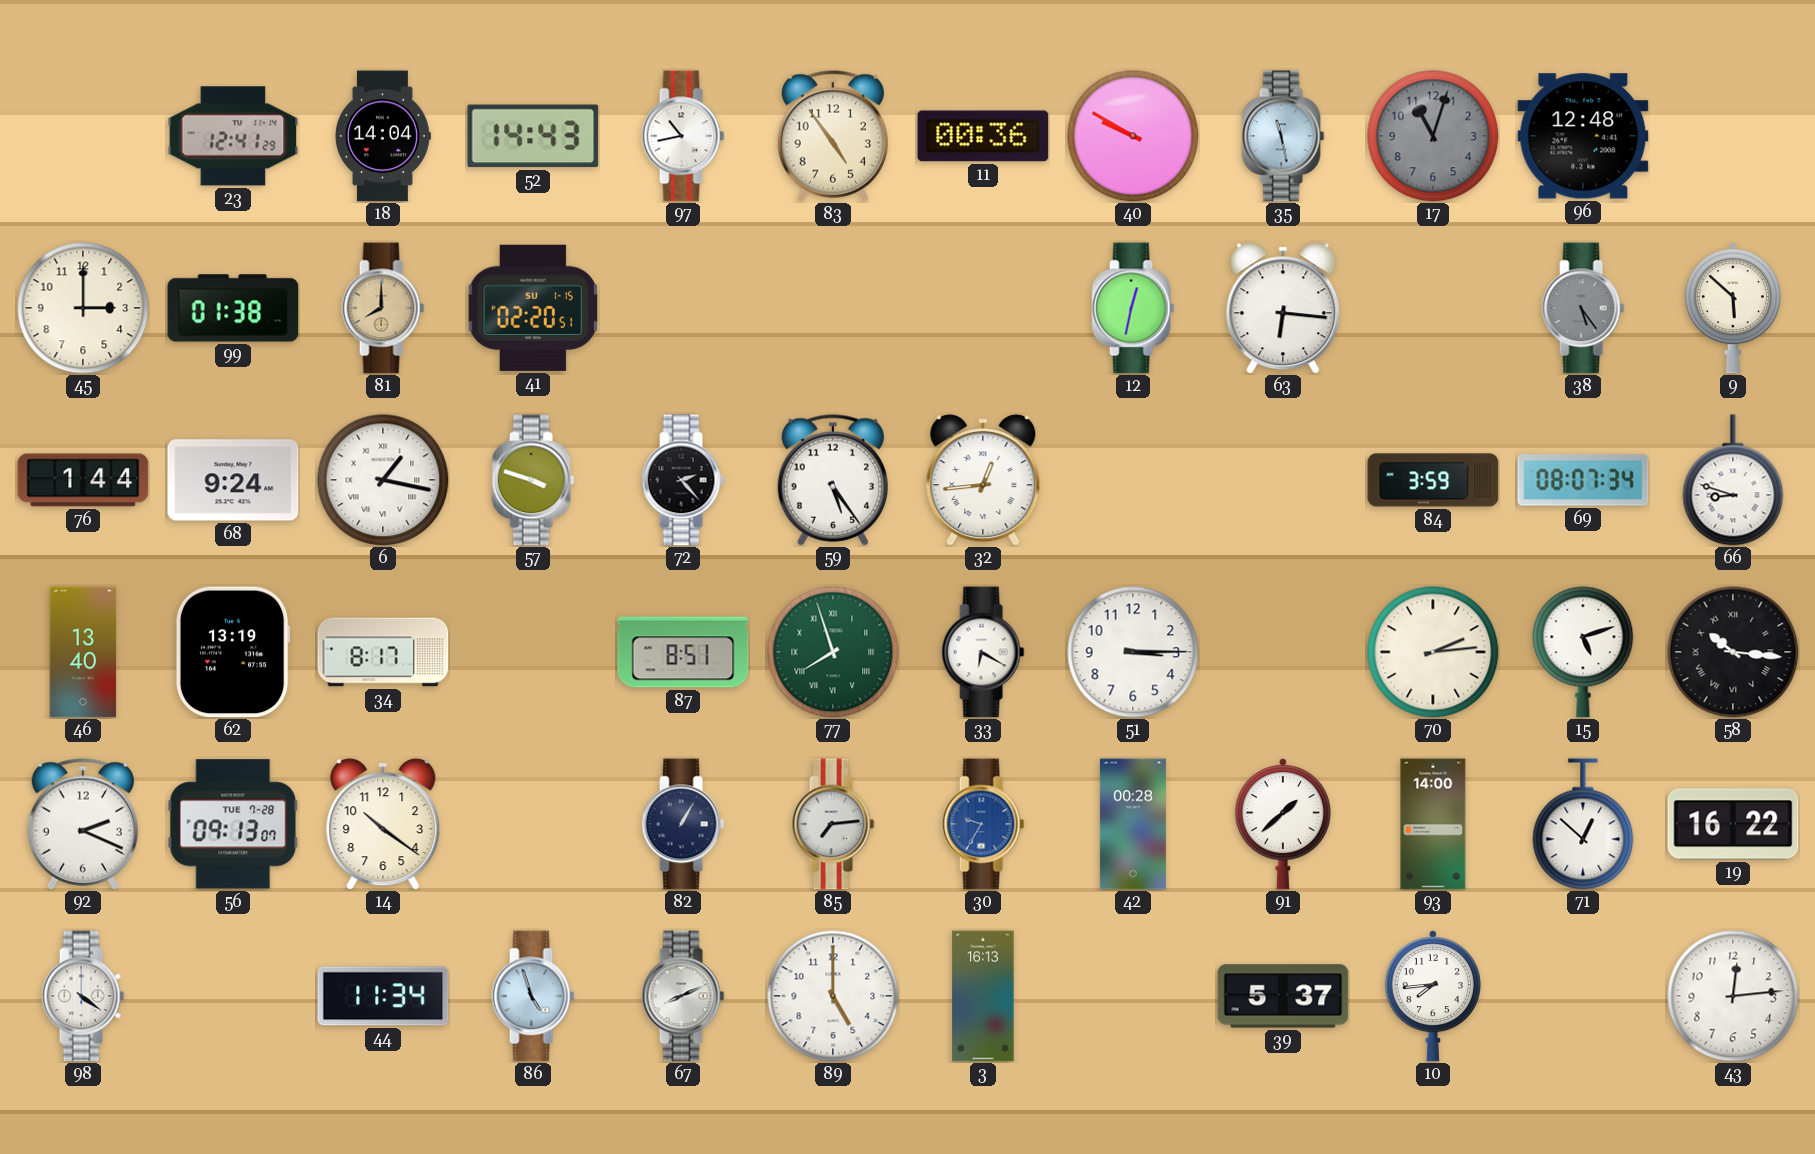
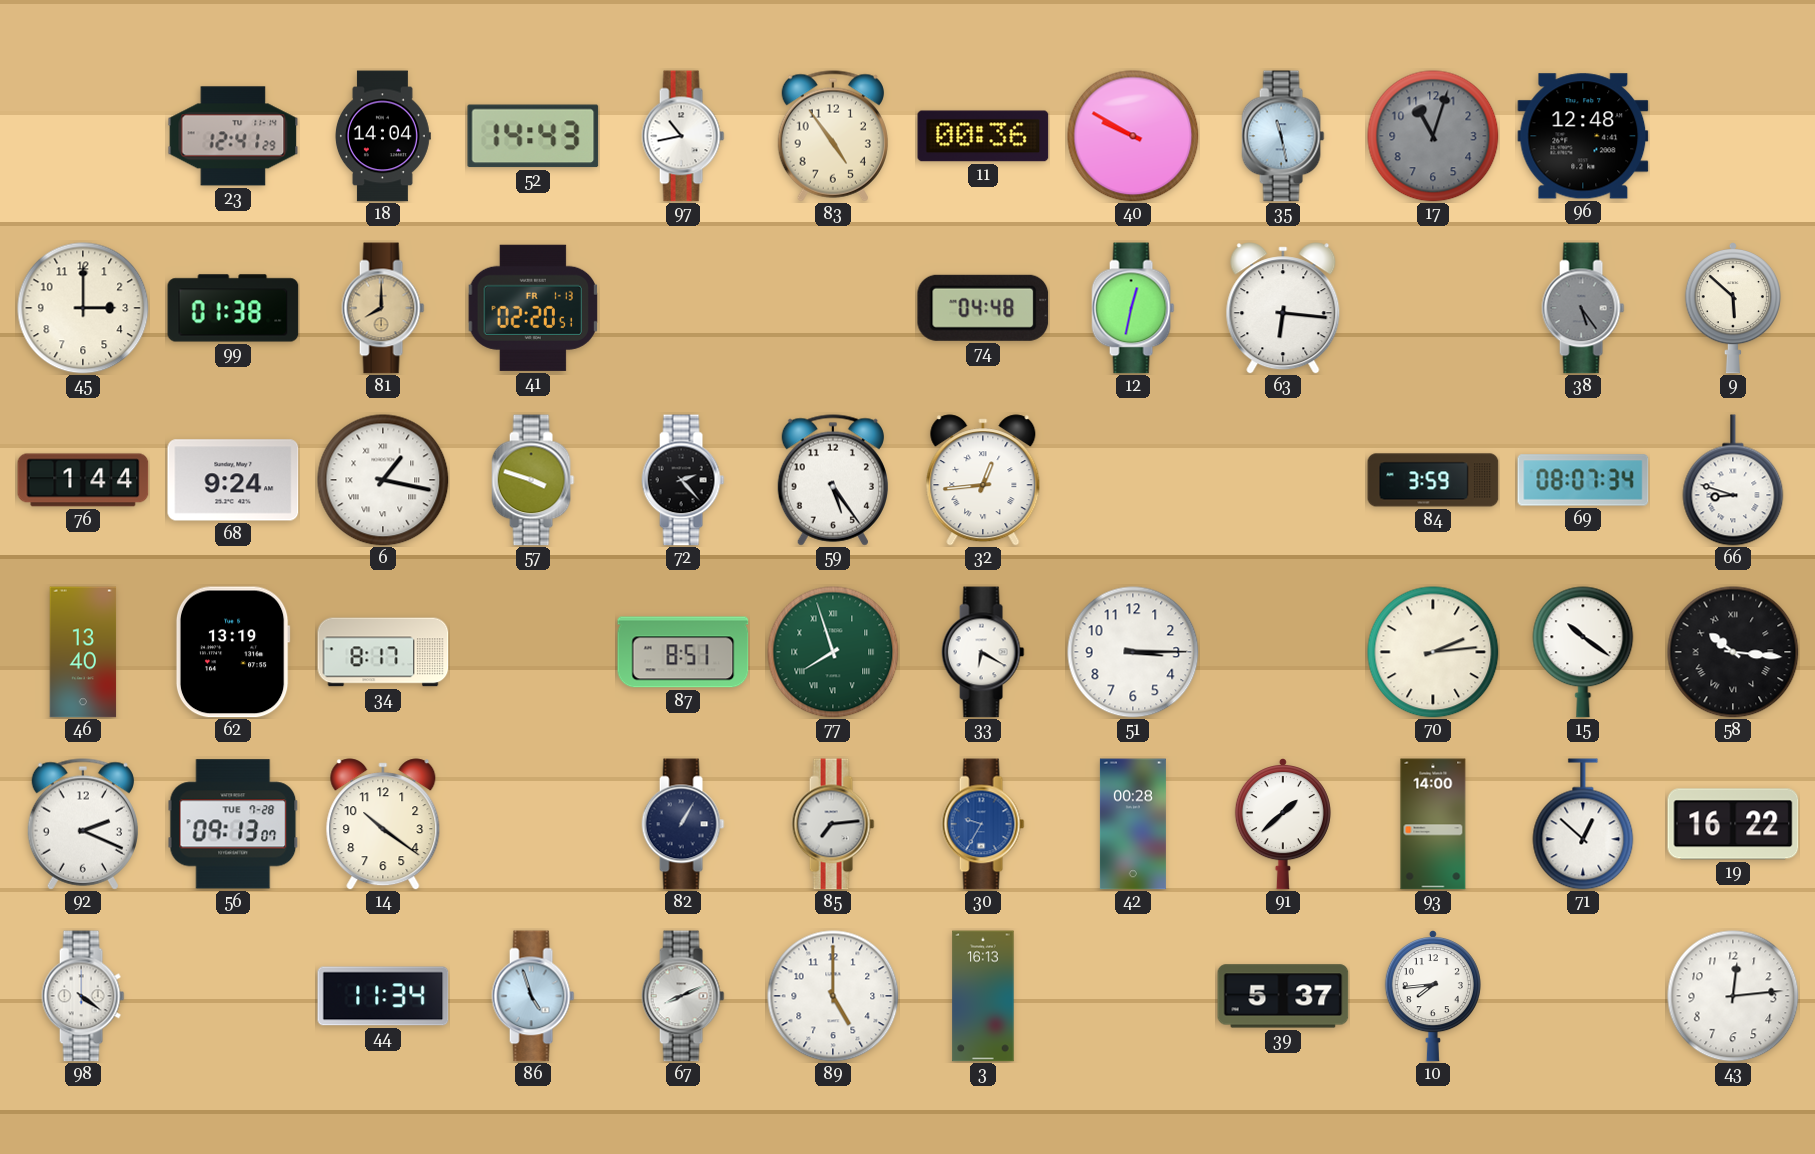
41 date: SU 1-15 -> FR 1-13
74: none -> 04:48
15: 5:12 -> 10:21
